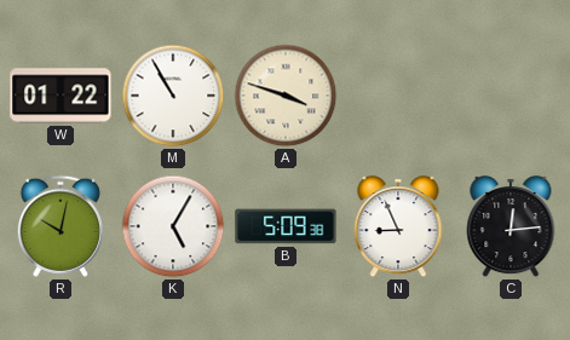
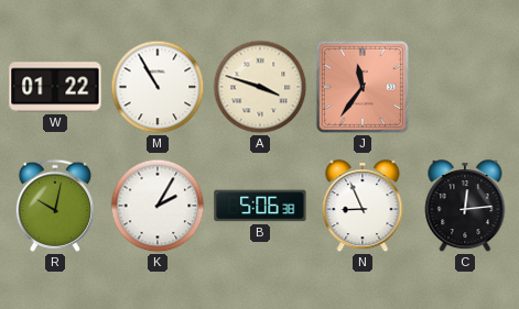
J: none -> 11:36
K: 5:05 -> 2:05
B: 5:09 -> 5:06
